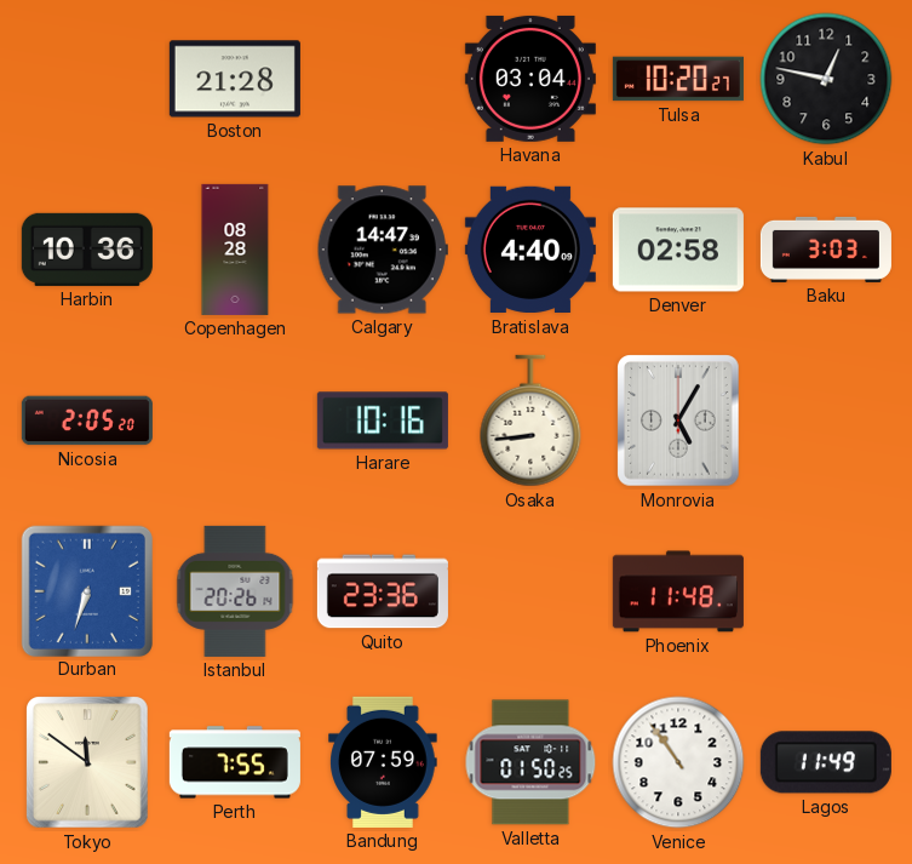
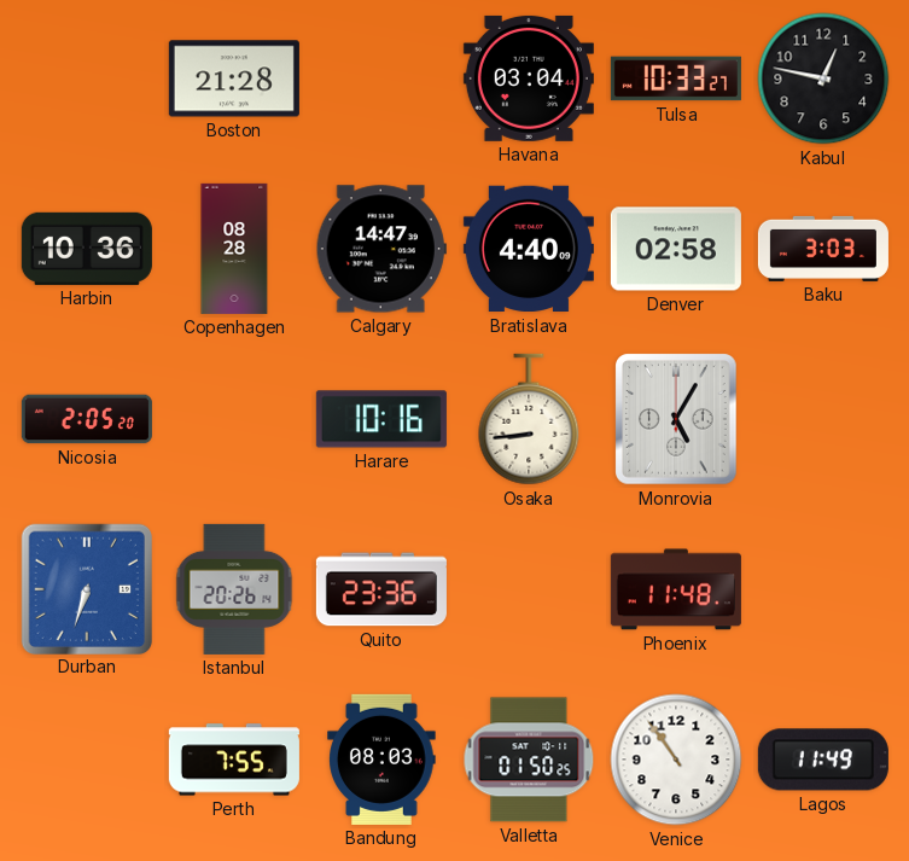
Tulsa: 10:20 -> 10:33
Tokyo: 11:51 -> none
Bandung: 07:59 -> 08:03
